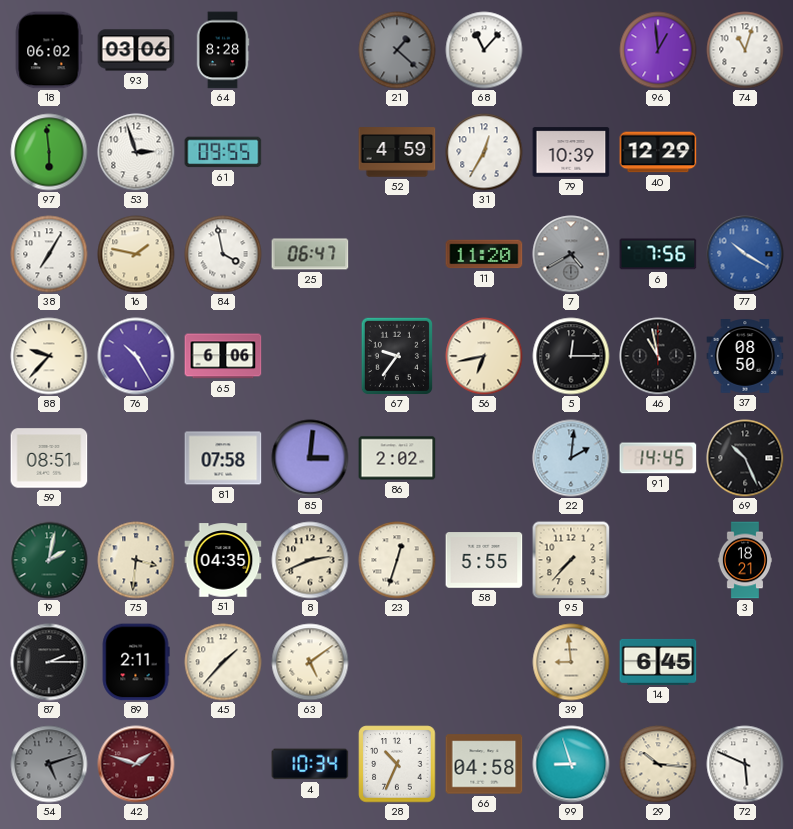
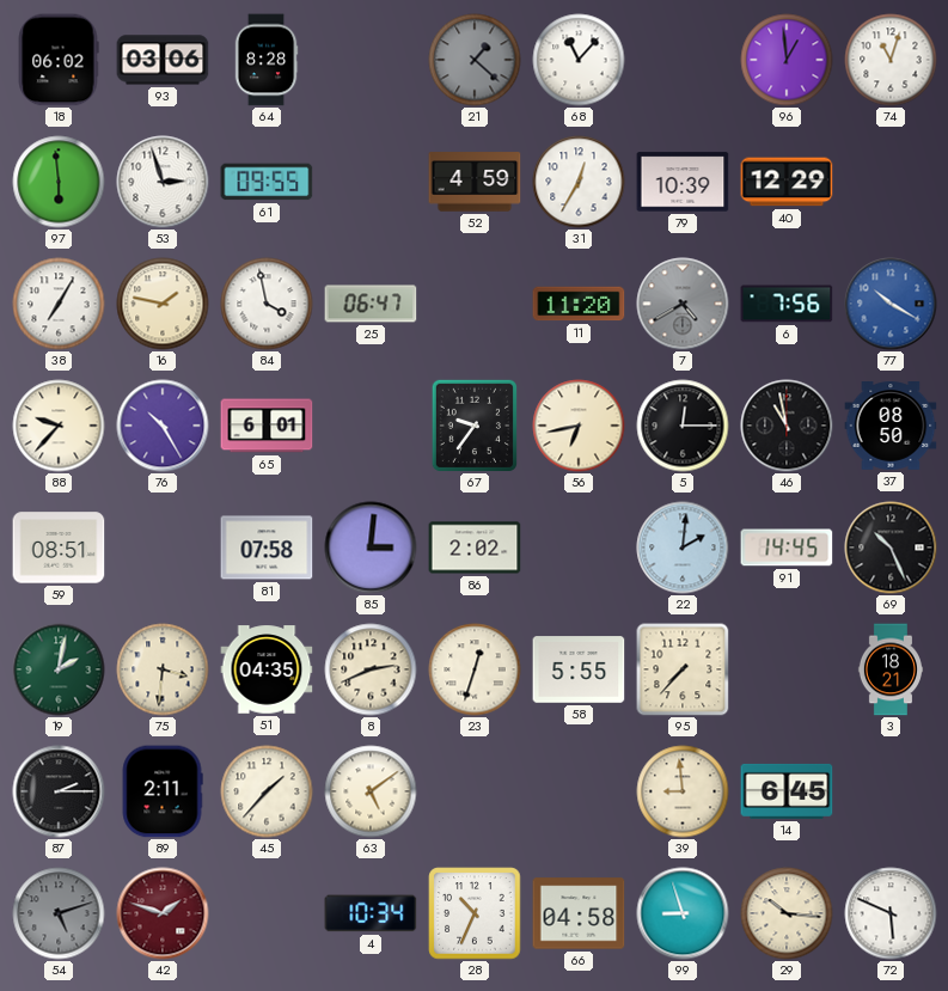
65: 6:06 -> 6:01
